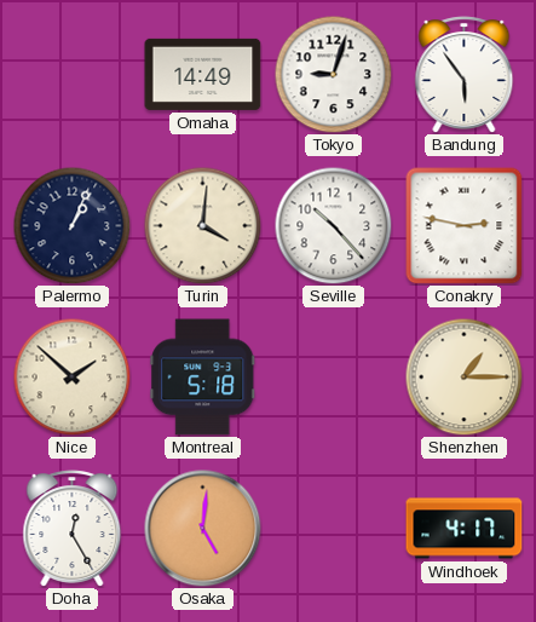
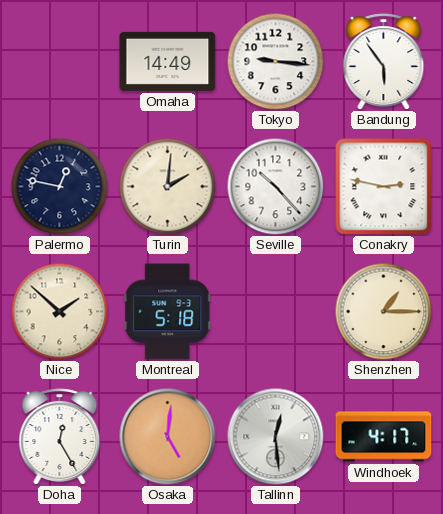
Tokyo: 9:03 -> 9:16
Palermo: 1:04 -> 12:47
Turin: 4:01 -> 2:01
Tallinn: none -> 12:29
